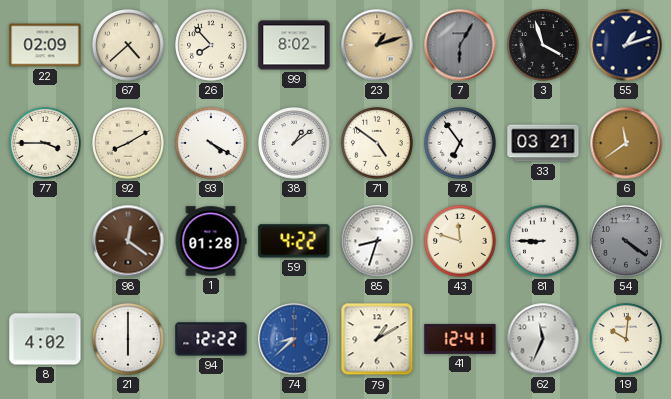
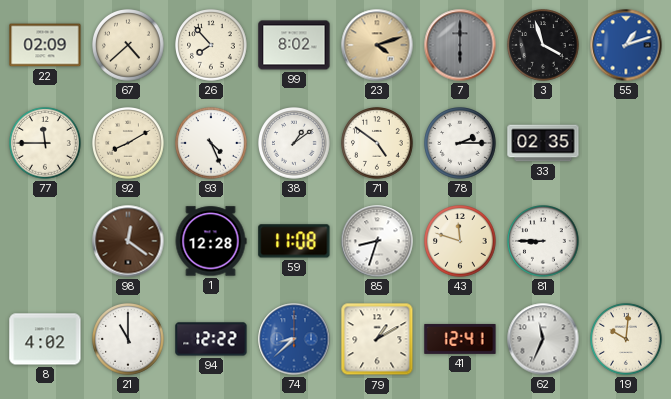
23: 1:12 -> 4:12
7: 6:05 -> 6:00
55 dial: navy -> blue
77: 3:45 -> 11:45
93: 4:20 -> 4:26
78: 6:54 -> 2:15
33: 03:21 -> 02:35
6: 11:39 -> none
1: 01:28 -> 12:28
59: 4:22 -> 11:08
54: 4:21 -> none
21: 6:00 -> 11:00
